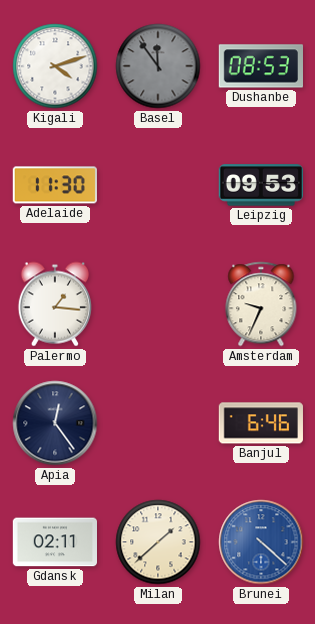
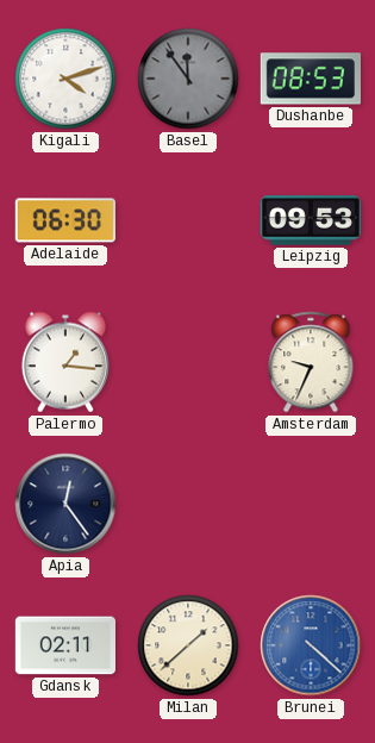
Adelaide: 11:30 -> 06:30
Banjul: 6:46 -> none
